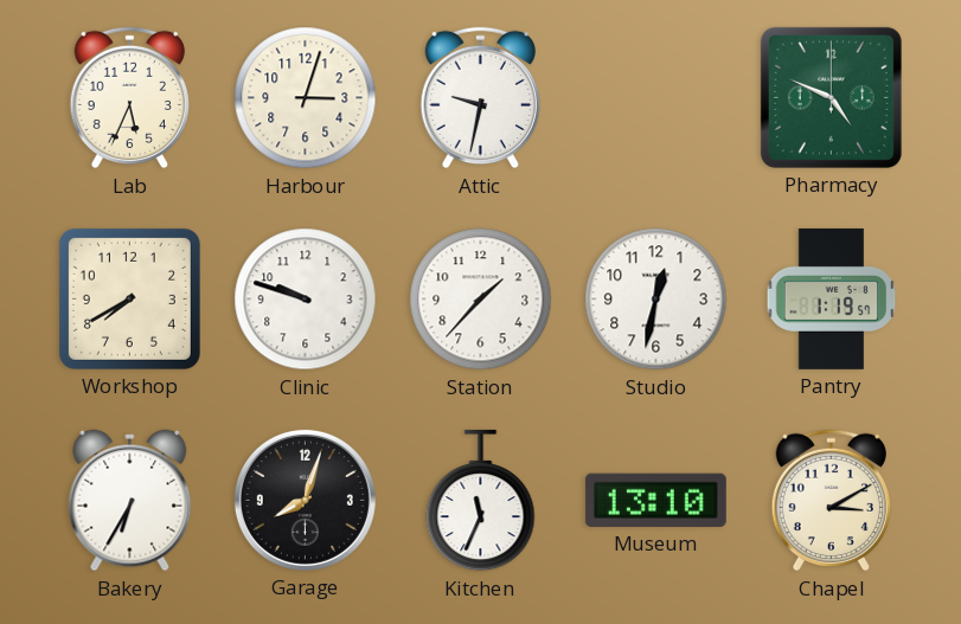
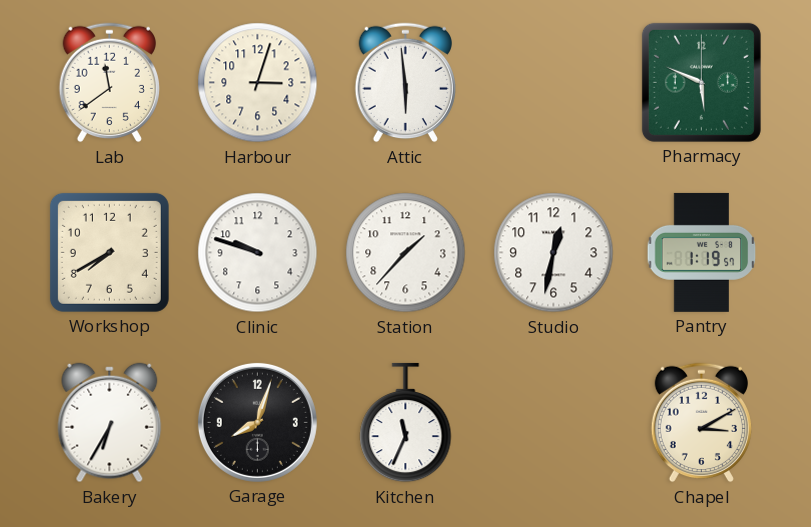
Lab: 5:34 -> 11:39
Attic: 9:32 -> 5:59
Pharmacy: 4:49 -> 5:49
Museum: 13:10 -> none
